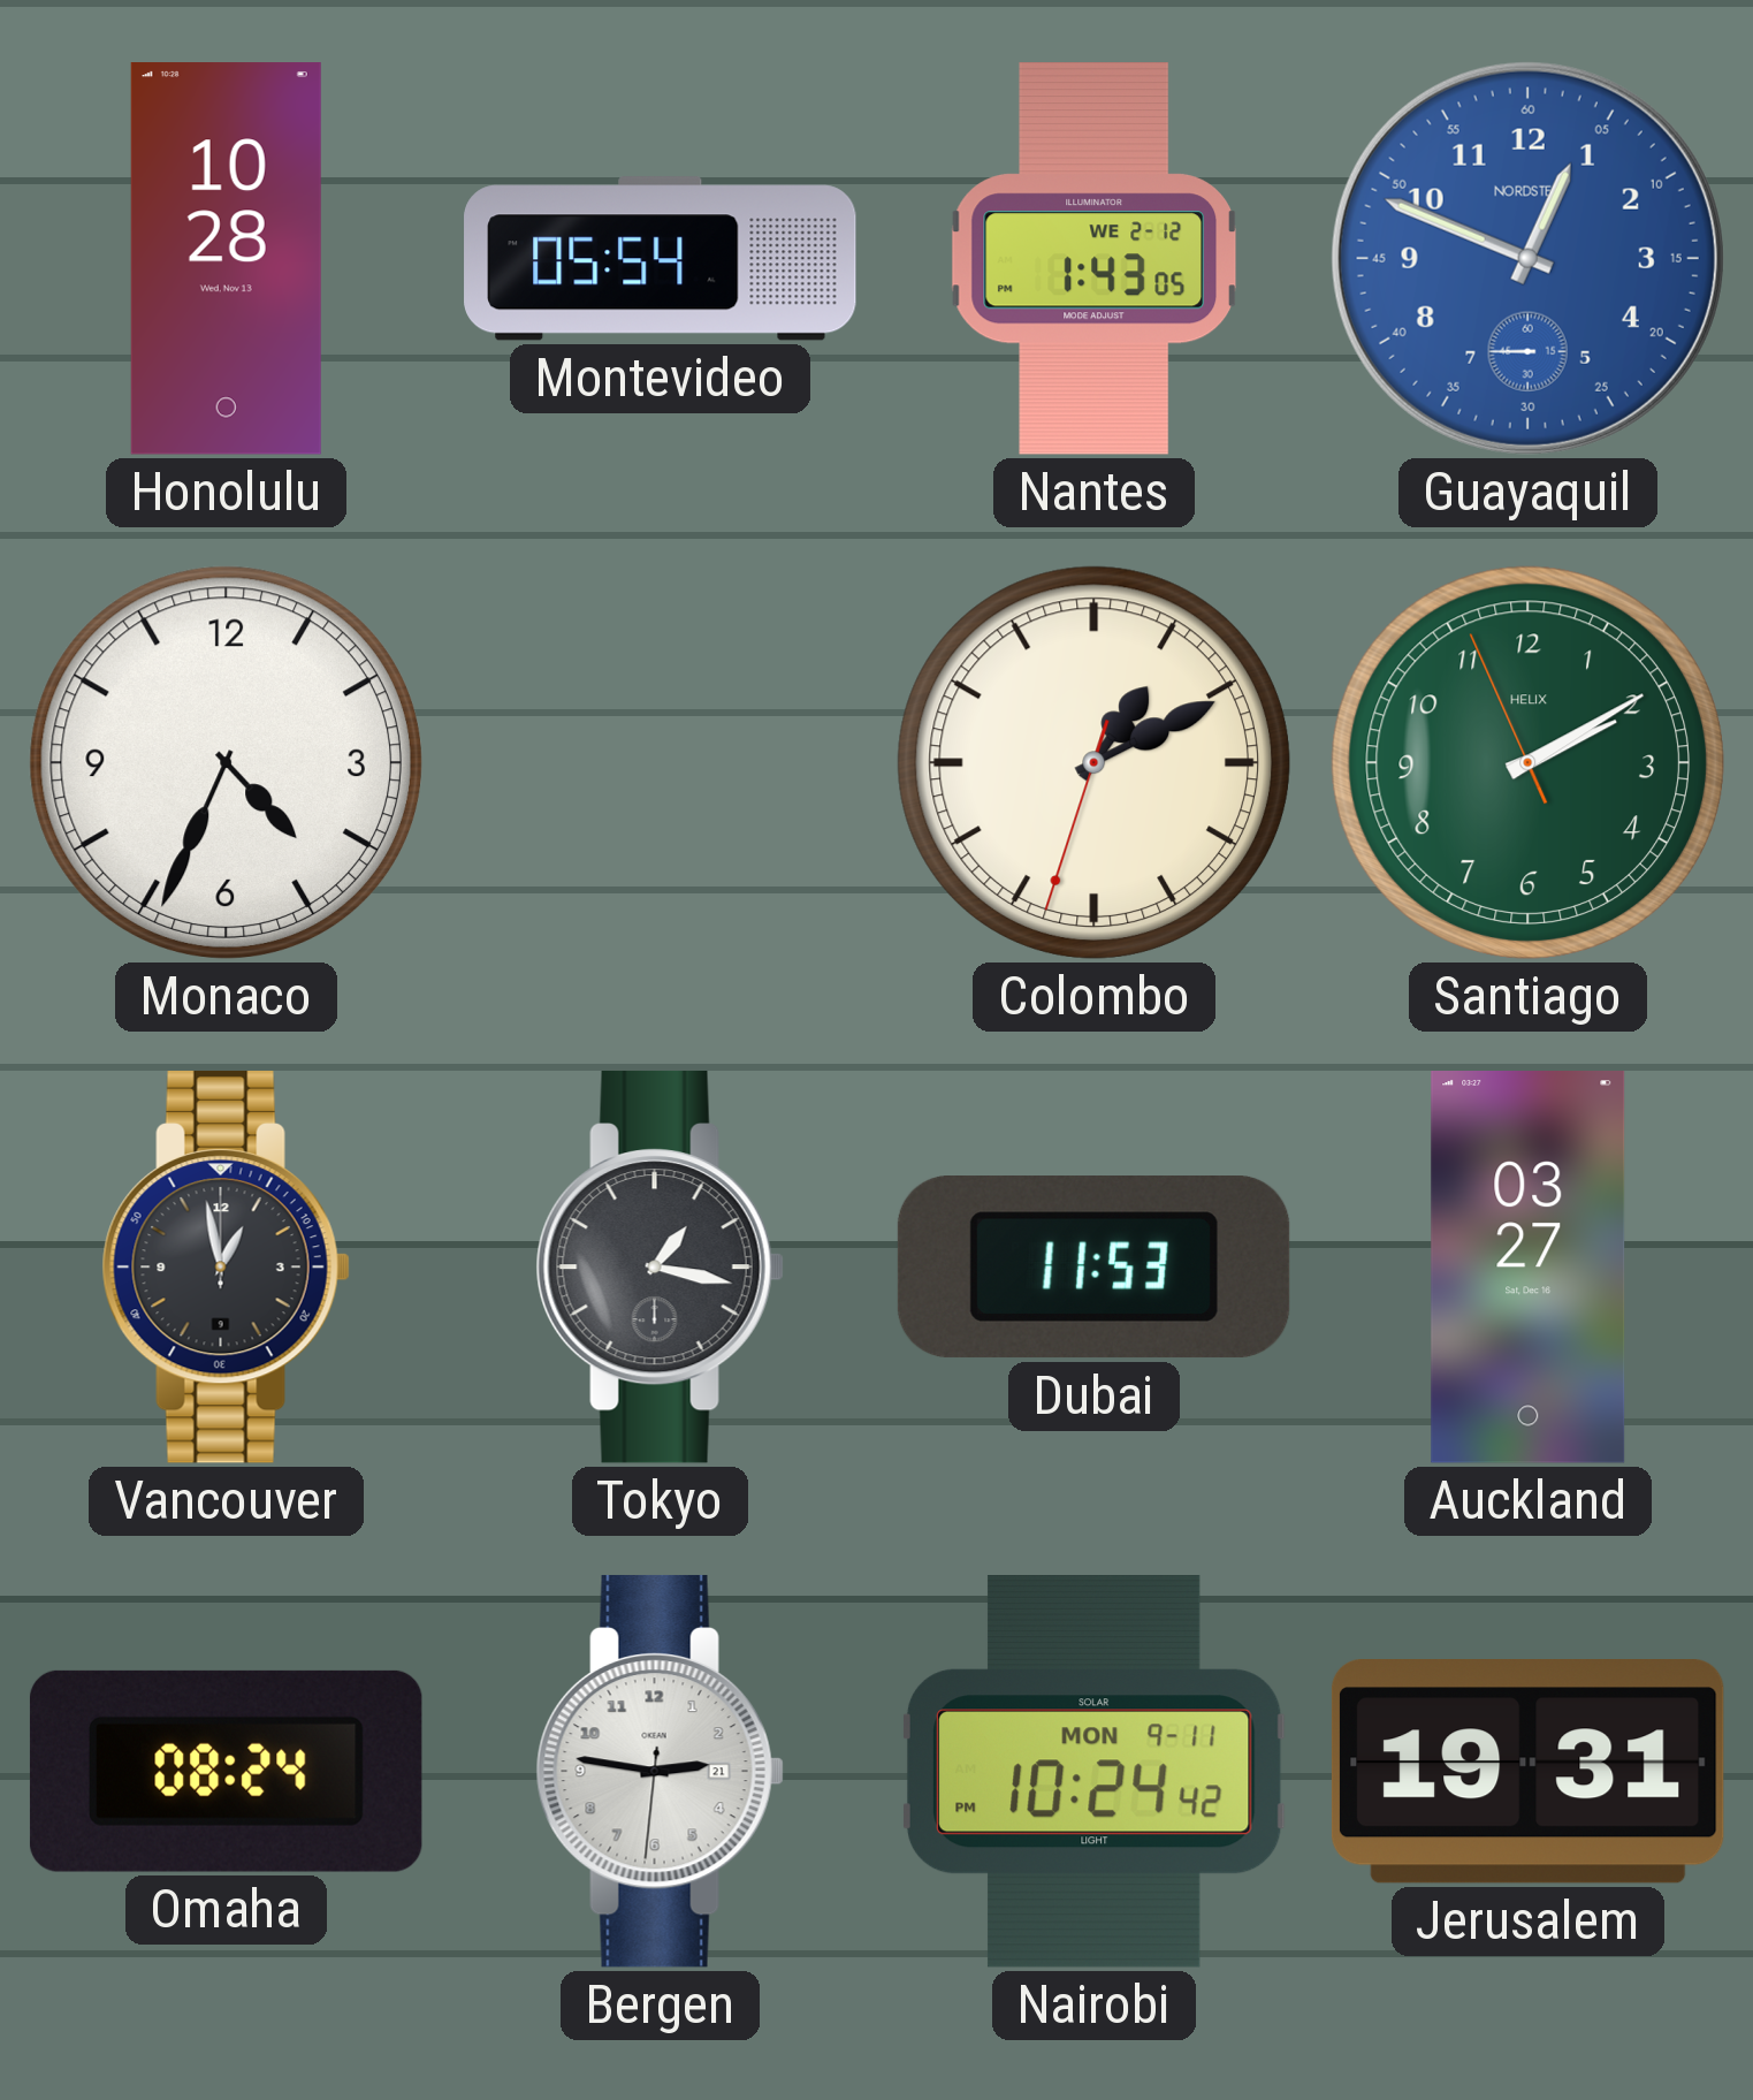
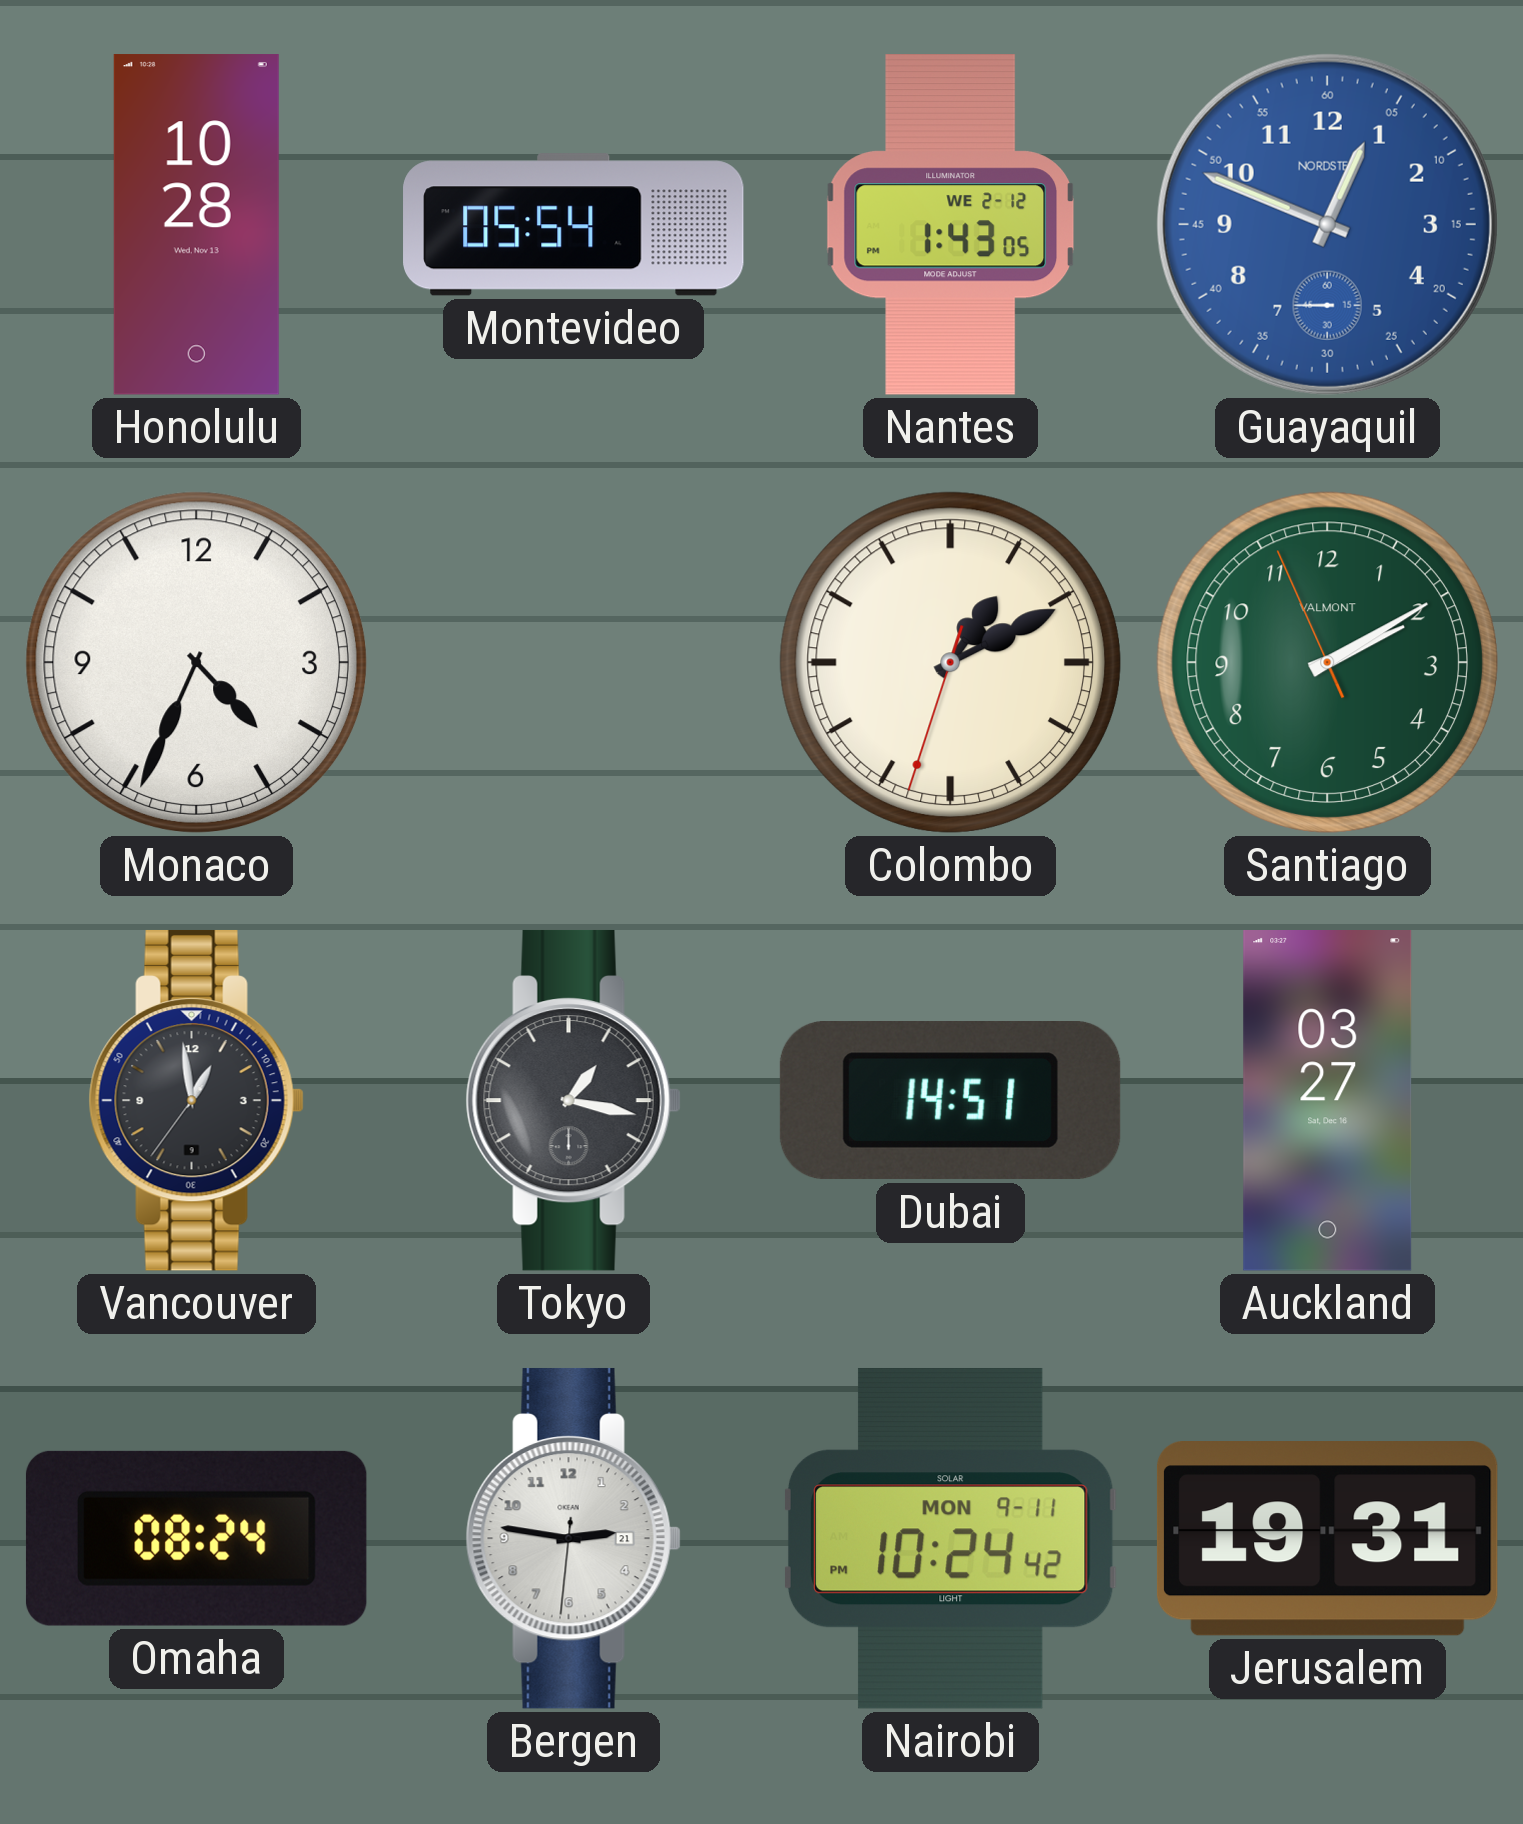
Santiago brand: HELIX -> VALMONT
Vancouver: 12:58:00 -> 12:58:36
Dubai: 11:53 -> 14:51
